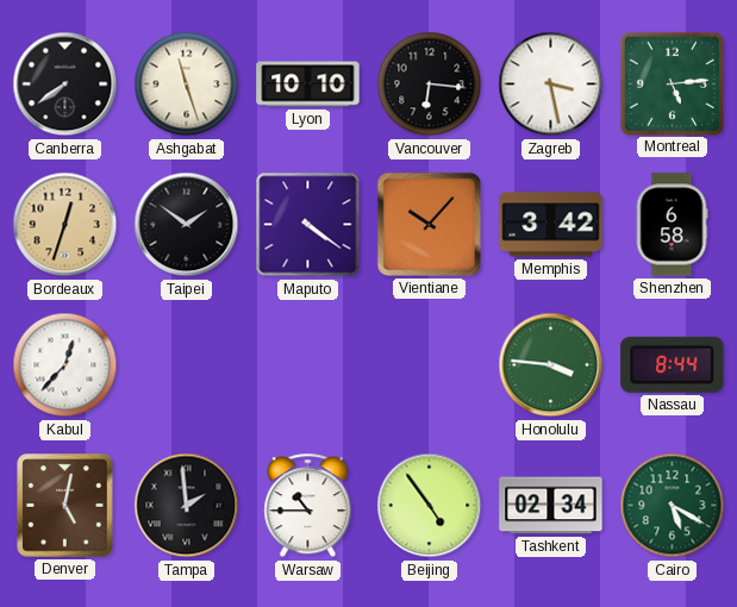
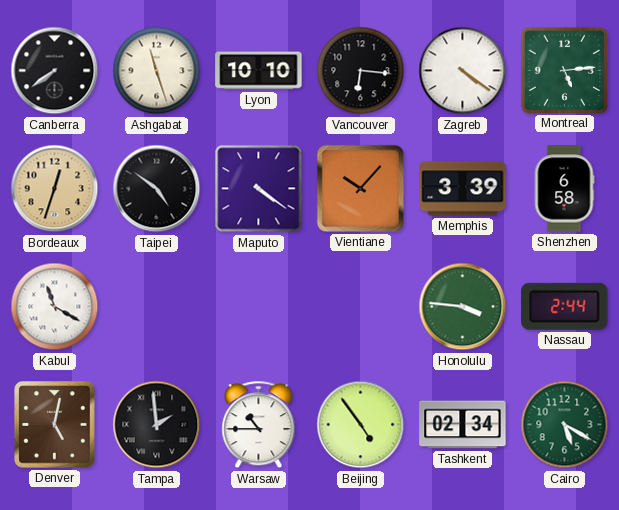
Zagreb: 3:28 -> 4:21
Taipei: 1:51 -> 4:51
Memphis: 3:42 -> 3:39
Kabul: 12:37 -> 11:20
Nassau: 8:44 -> 2:44
